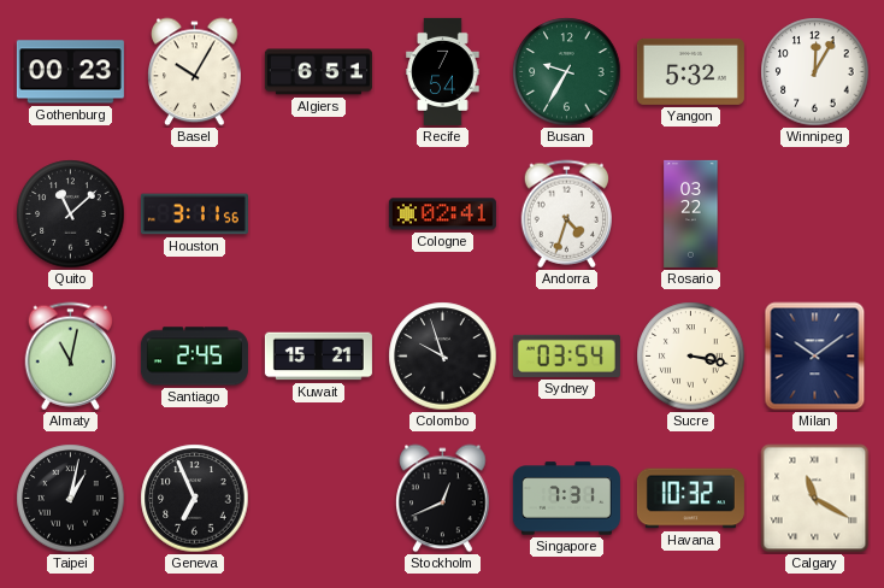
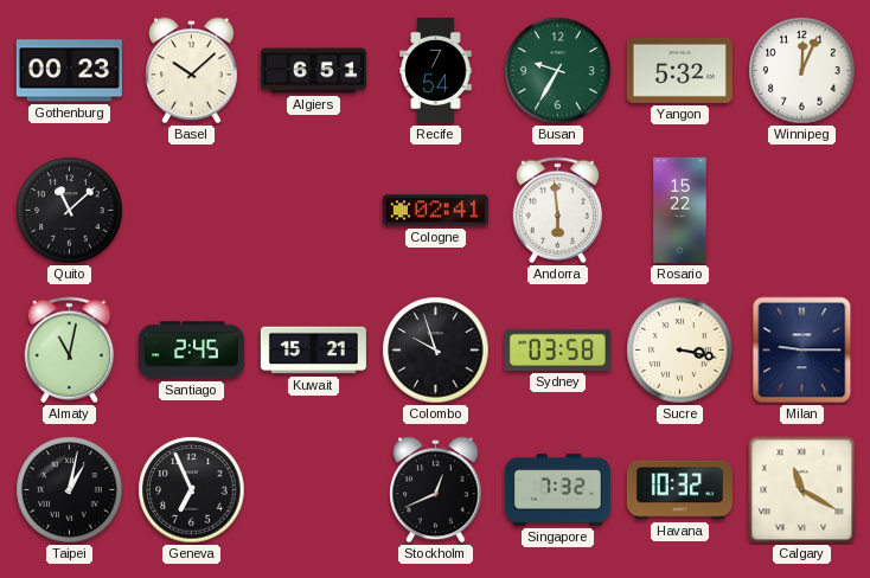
Basel: 10:05 -> 10:08
Winnipeg: 12:05 -> 12:04
Houston: 3:11 -> none
Andorra: 4:33 -> 5:59
Rosario: 03:22 -> 15:22
Sydney: 03:54 -> 03:58
Milan: 10:09 -> 9:15
Singapore: 7:31 -> 7:32
